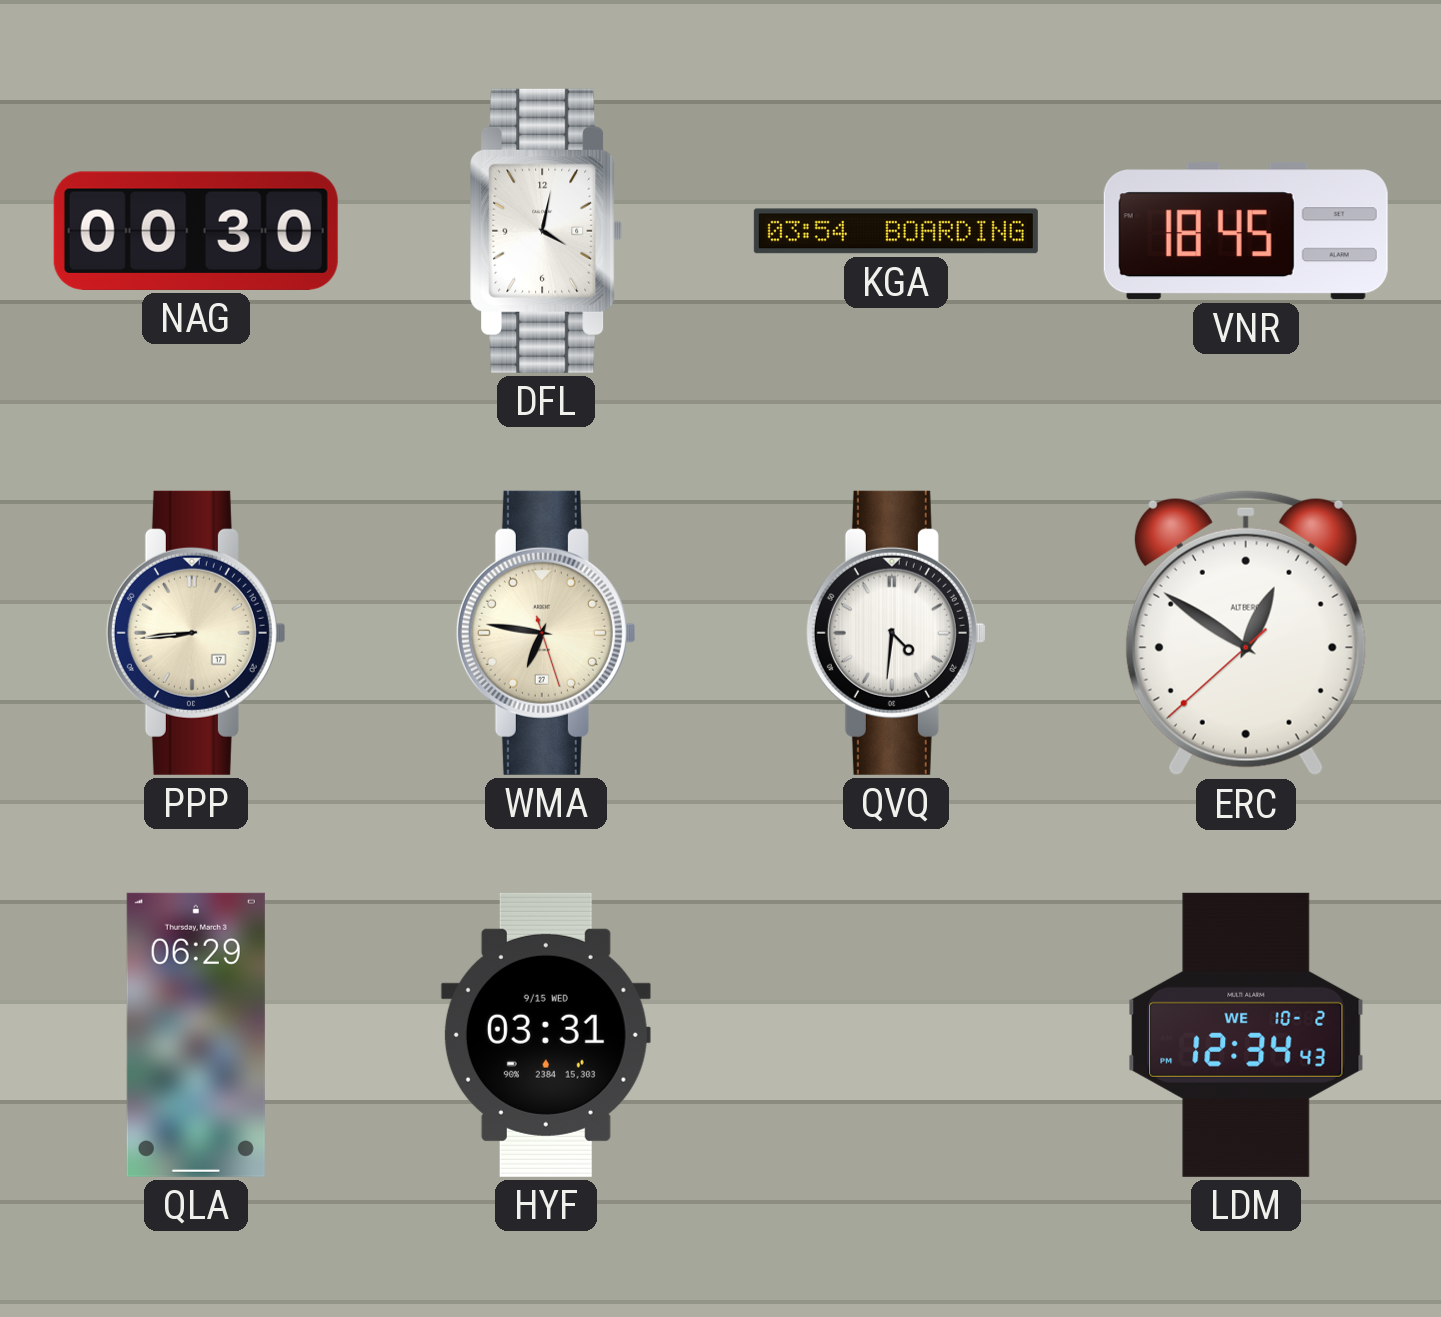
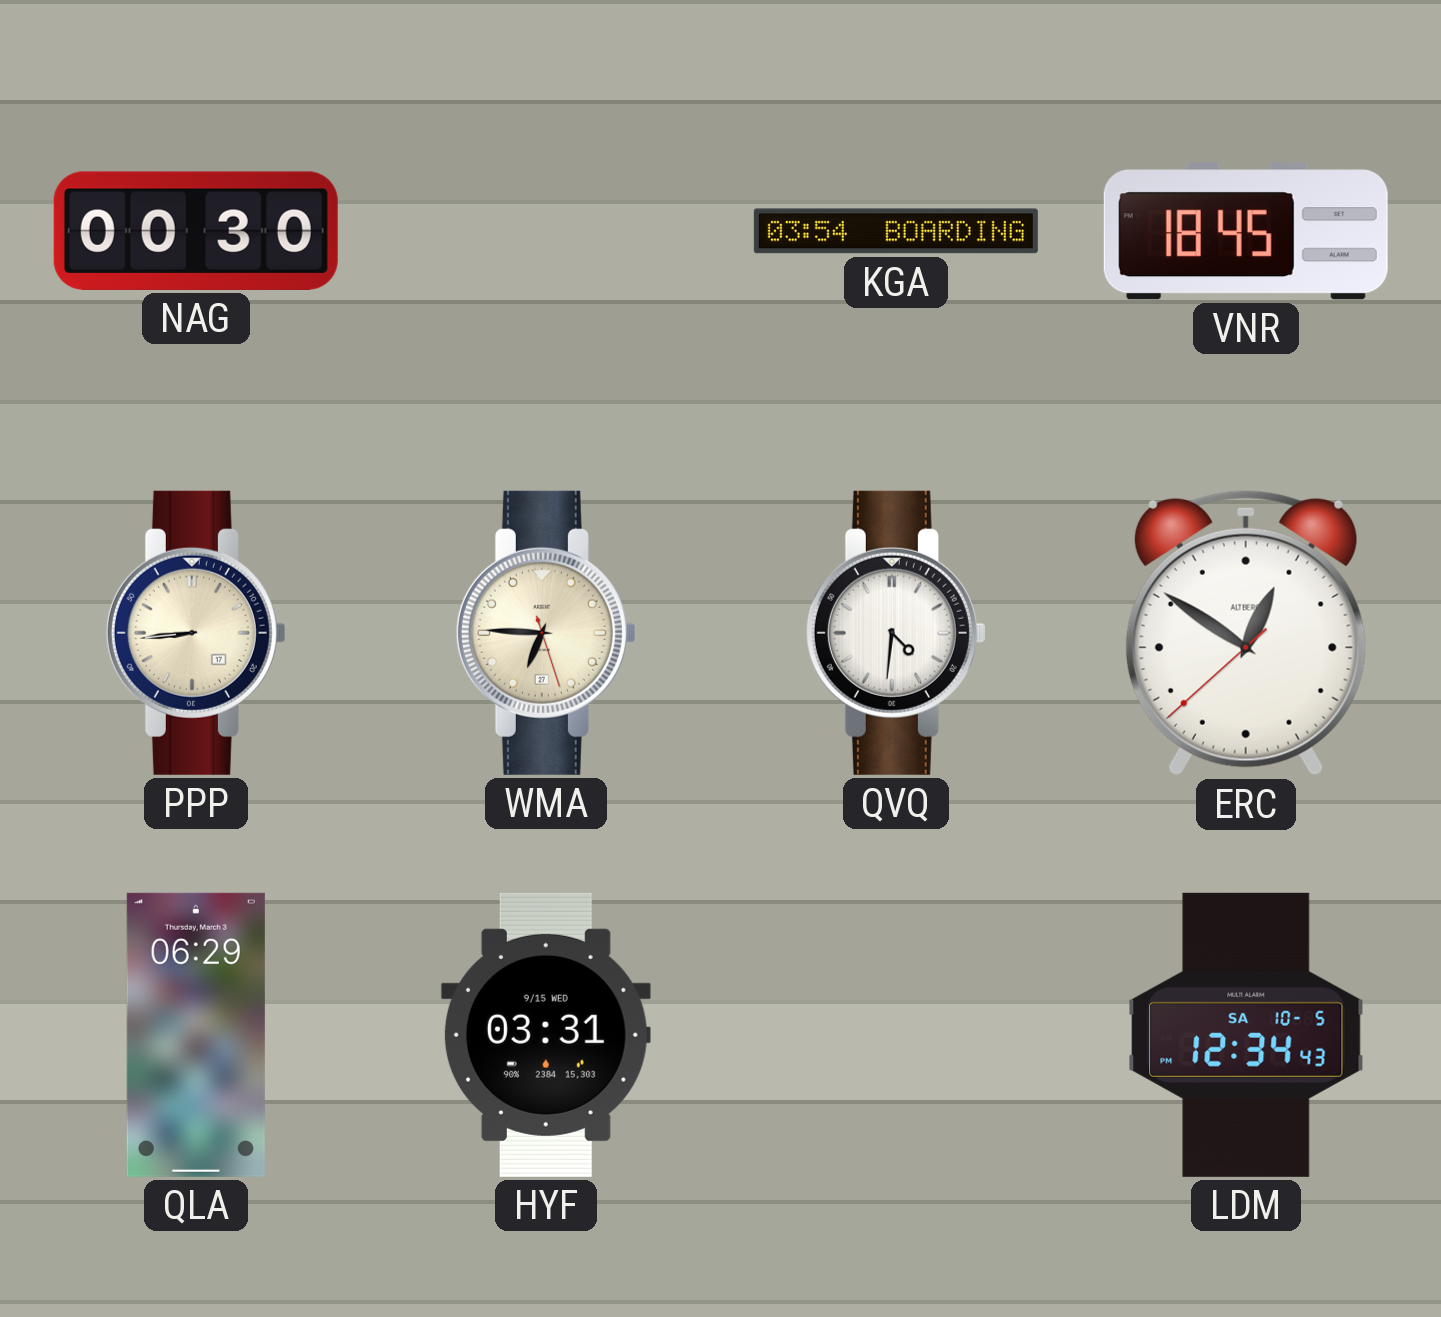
DFL: 4:02 -> none
WMA: 6:46 -> 6:45
LDM date: WE 10-2 -> SA 10-5
